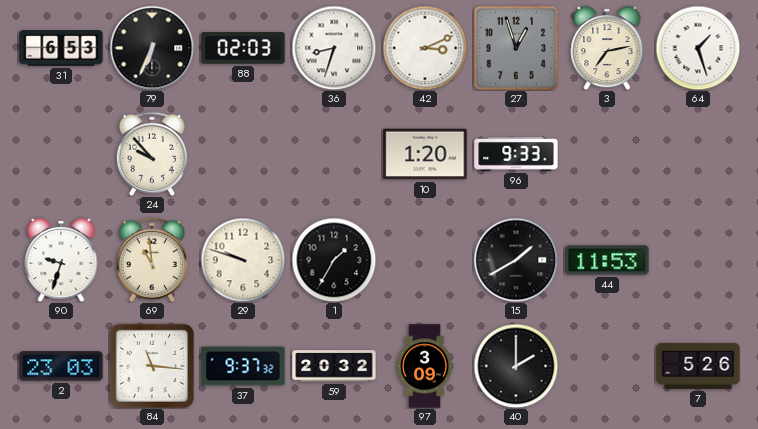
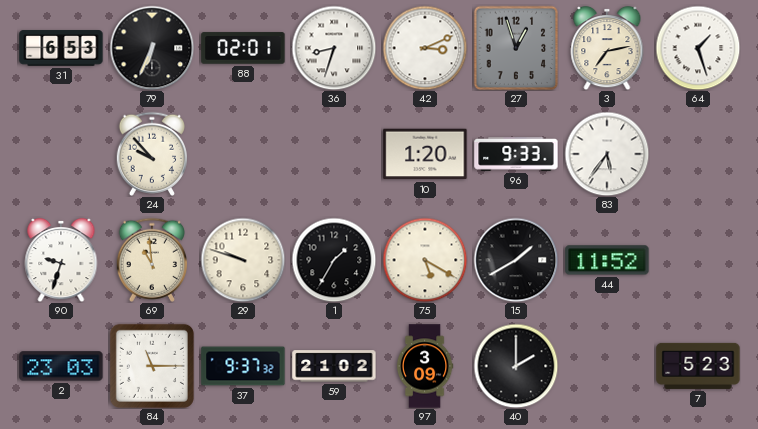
88: 02:03 -> 02:01
83: none -> 5:36
75: none -> 5:20
44: 11:53 -> 11:52
84: 11:16 -> 11:15
59: 20:32 -> 21:02
7: 5:26 -> 5:23
